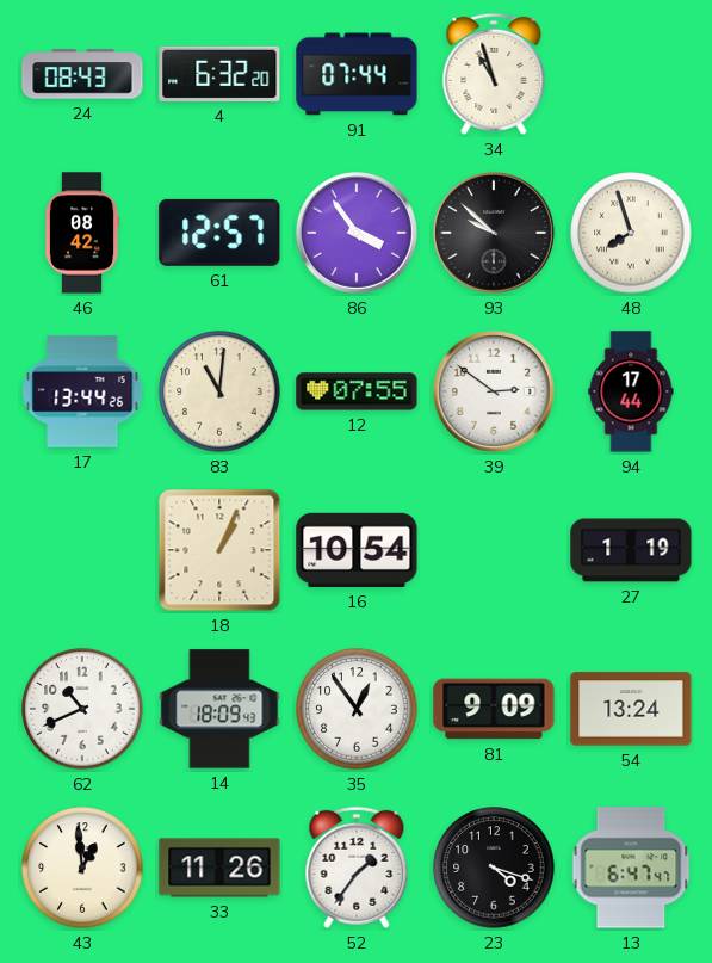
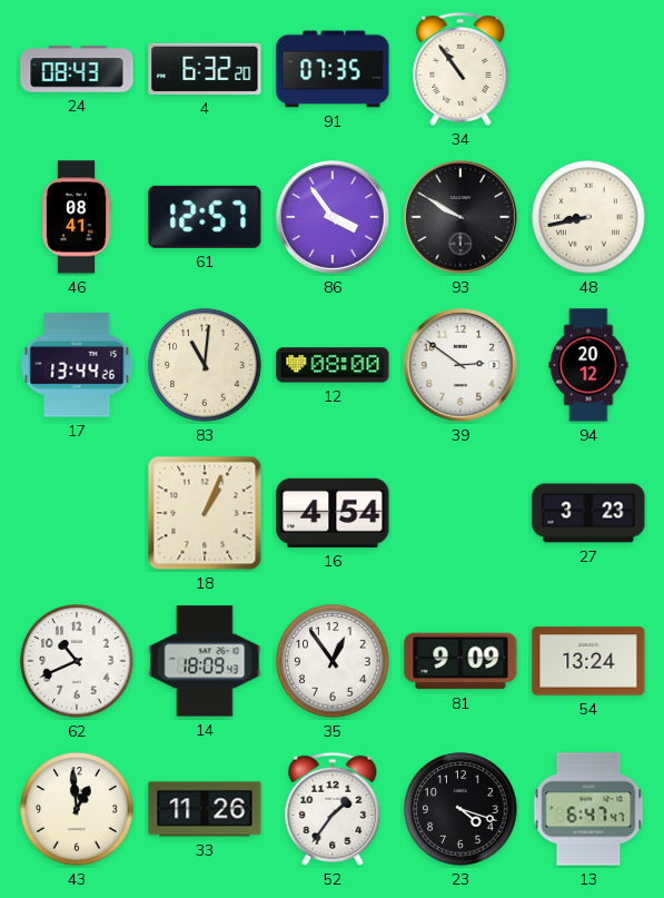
91: 07:44 -> 07:35
34: 10:57 -> 10:54
46: 08:42 -> 08:41
93: 9:52 -> 9:50
48: 7:57 -> 8:43
12: 07:55 -> 08:00
94: 17:44 -> 20:12
16: 10:54 -> 4:54
27: 1:19 -> 3:23
